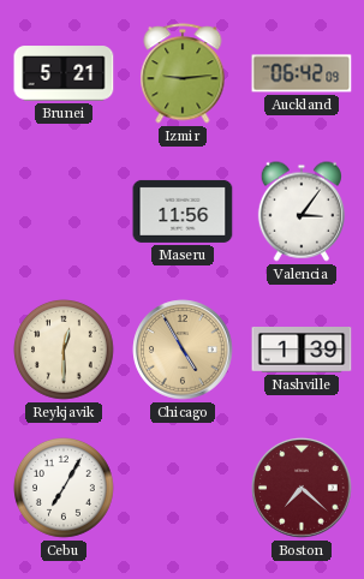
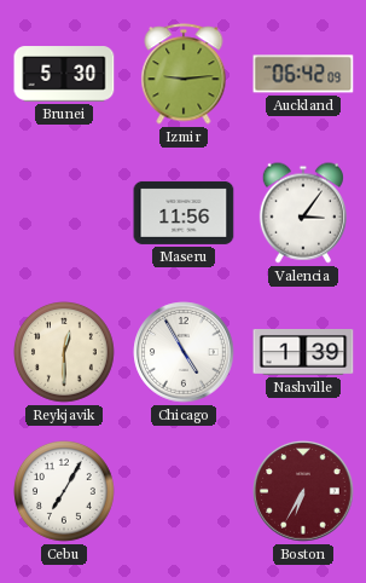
Brunei: 5:21 -> 5:30
Chicago dial: champagne -> white
Boston: 7:22 -> 6:35
